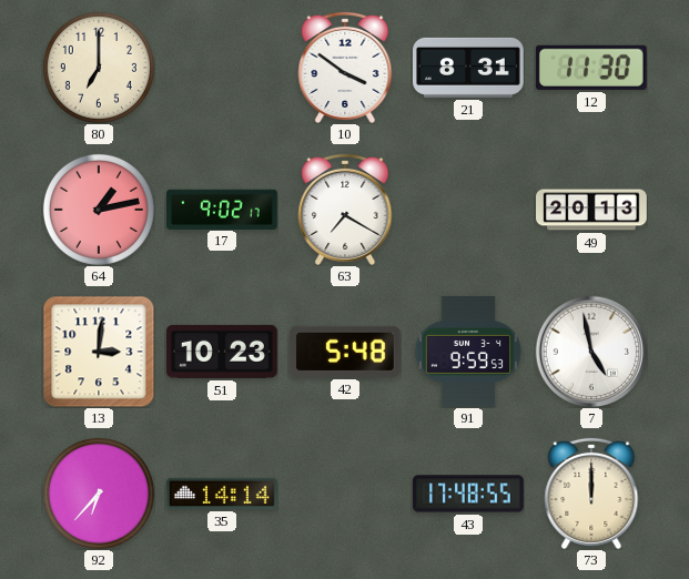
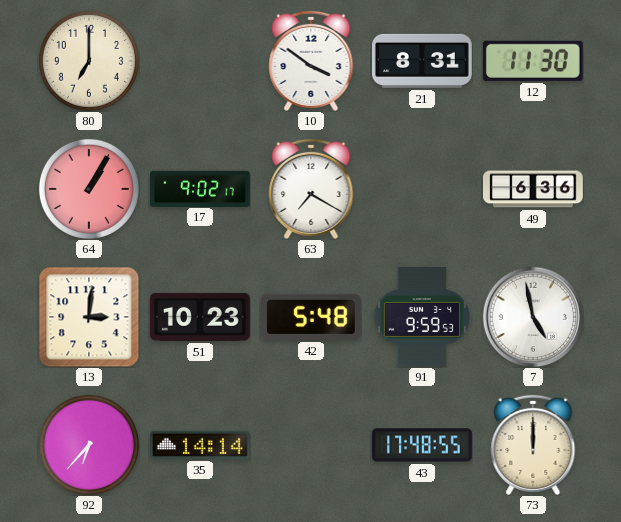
64: 1:13 -> 1:05
49: 20:13 -> 6:36
